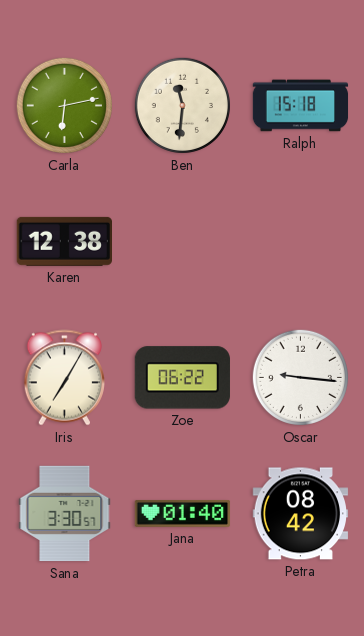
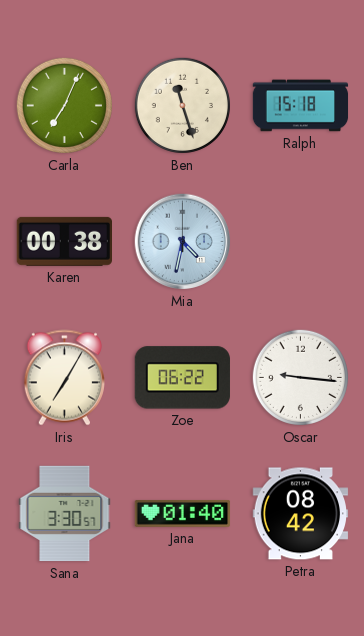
Carla: 6:13 -> 7:04
Ben: 11:31 -> 11:27
Karen: 12:38 -> 00:38
Mia: none -> 4:32
